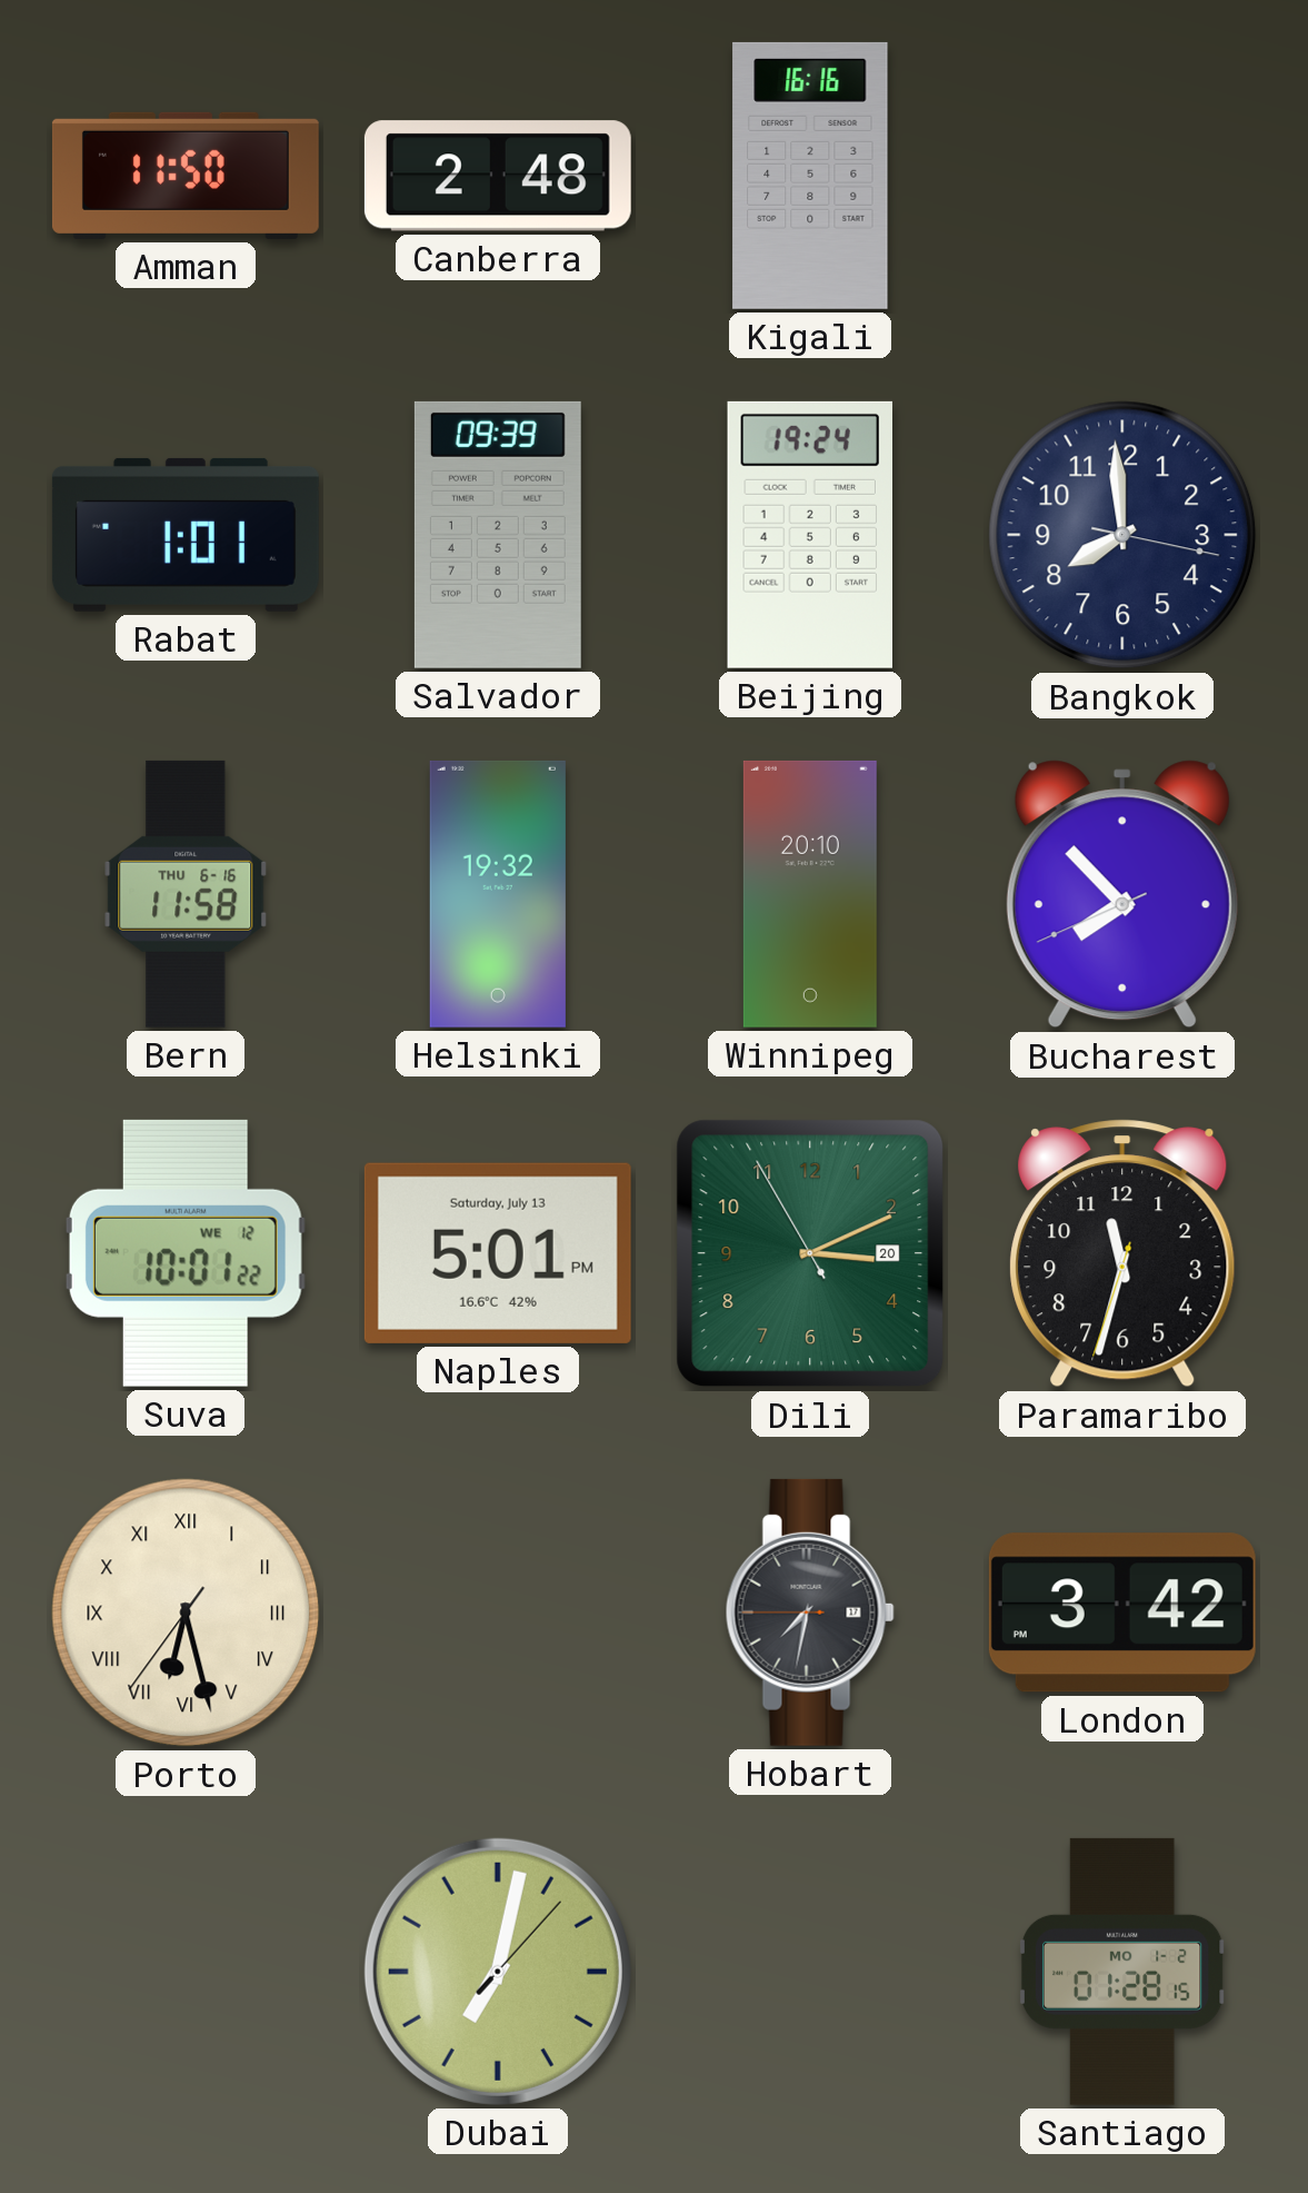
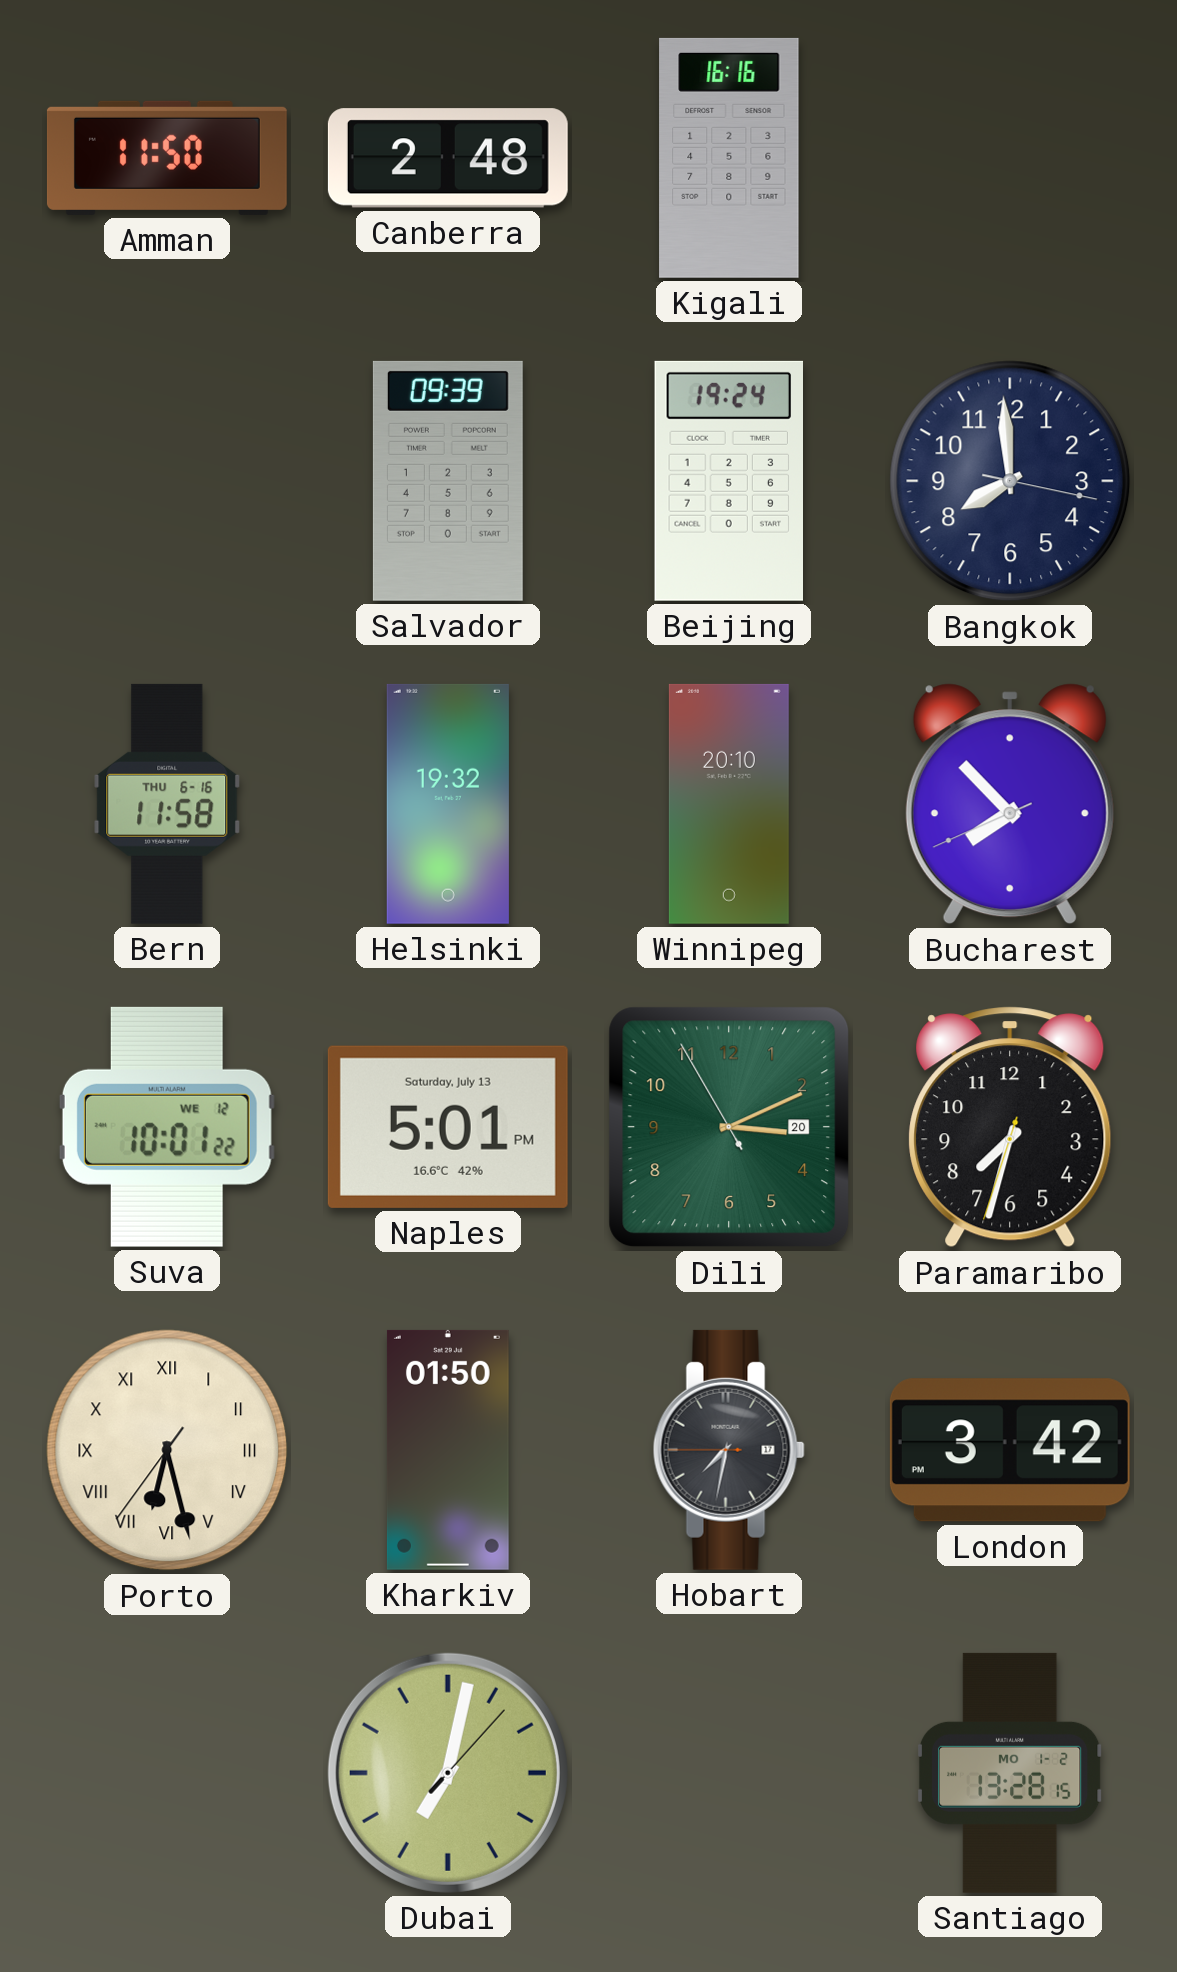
Rabat: 1:01 -> none
Paramaribo: 11:32 -> 7:32
Kharkiv: none -> 01:50
Santiago: 01:28 -> 13:28
